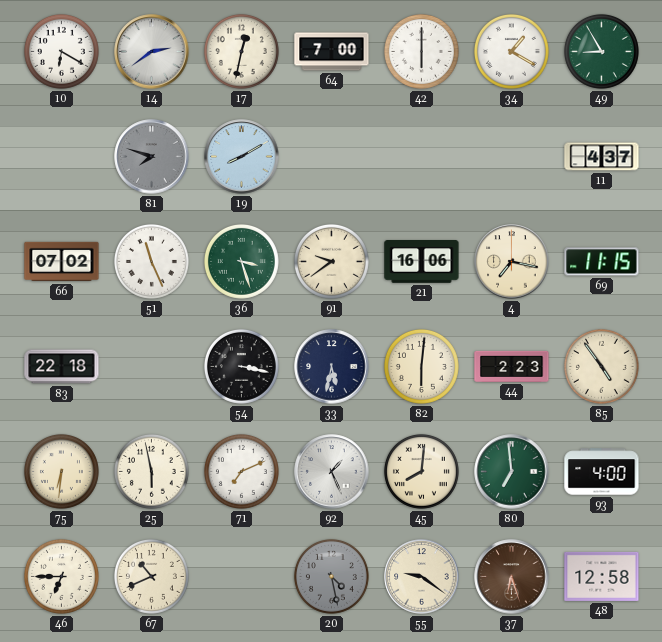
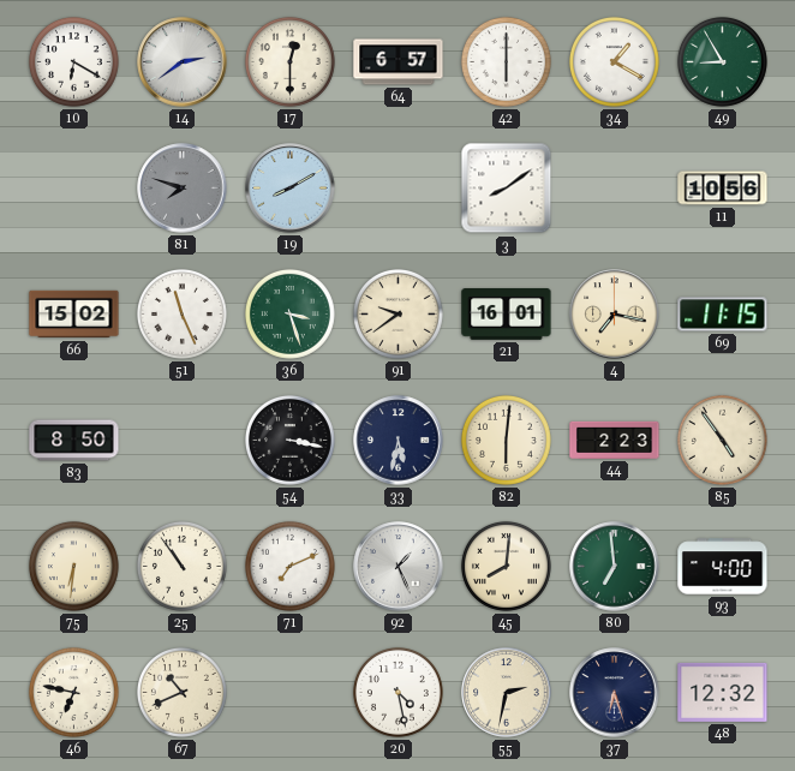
17: 12:32 -> 12:30
64: 7:00 -> 6:57
3: none -> 8:09
11: 4:37 -> 10:56
66: 07:02 -> 15:02
21: 16:06 -> 16:01
83: 22:18 -> 8:50
25: 5:58 -> 10:54
46: 6:45 -> 6:47
20 dial: grey -> white
55: 9:21 -> 2:32
37 dial: brown -> navy
48: 12:58 -> 12:32
